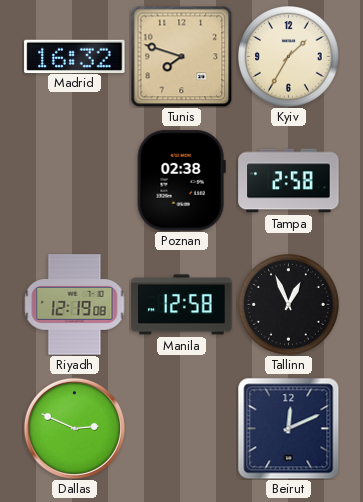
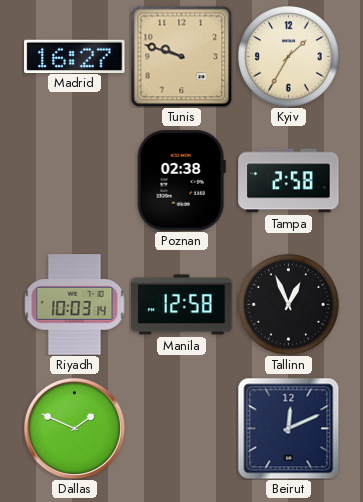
Madrid: 16:32 -> 16:27
Tunis: 7:48 -> 9:48
Riyadh: 12:19 -> 10:03
Dallas: 2:49 -> 1:49
